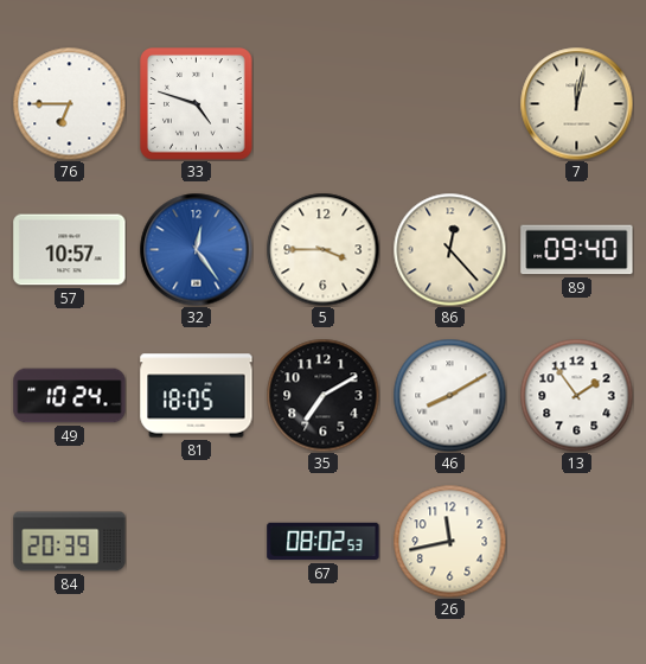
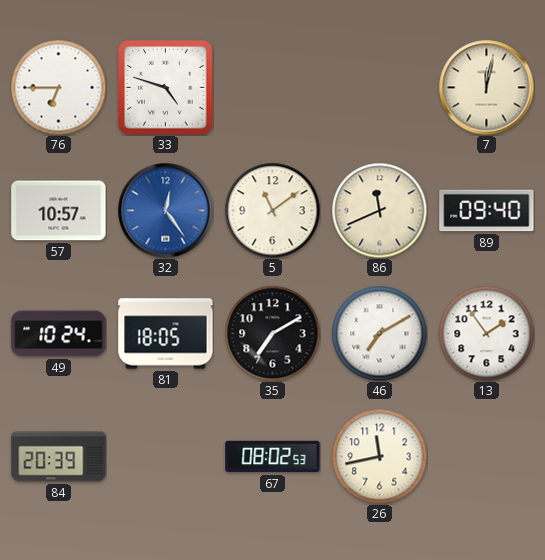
5: 3:45 -> 11:09
86: 12:23 -> 11:41
46: 8:10 -> 7:10
